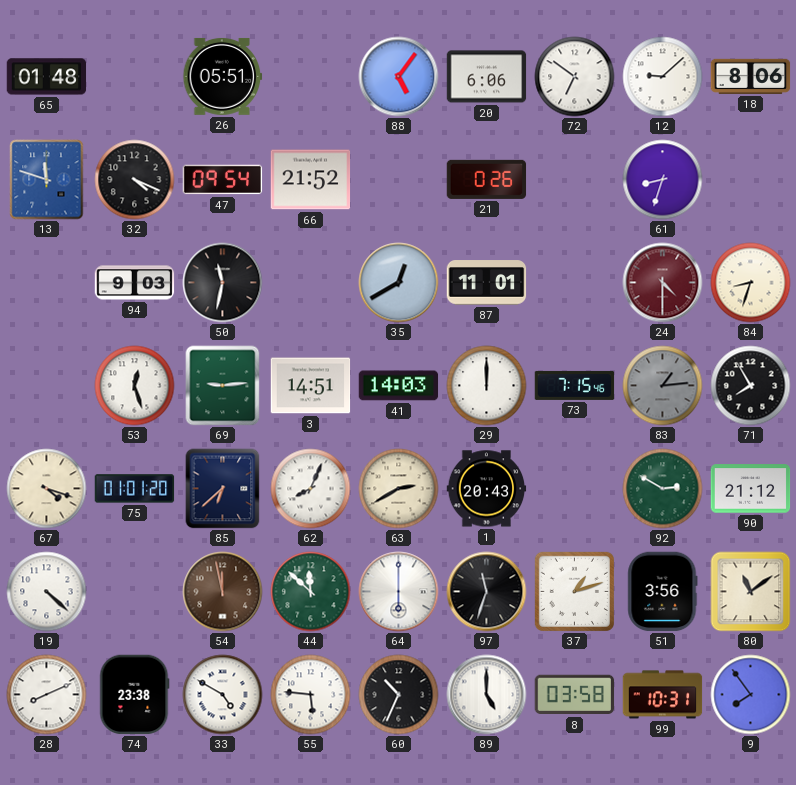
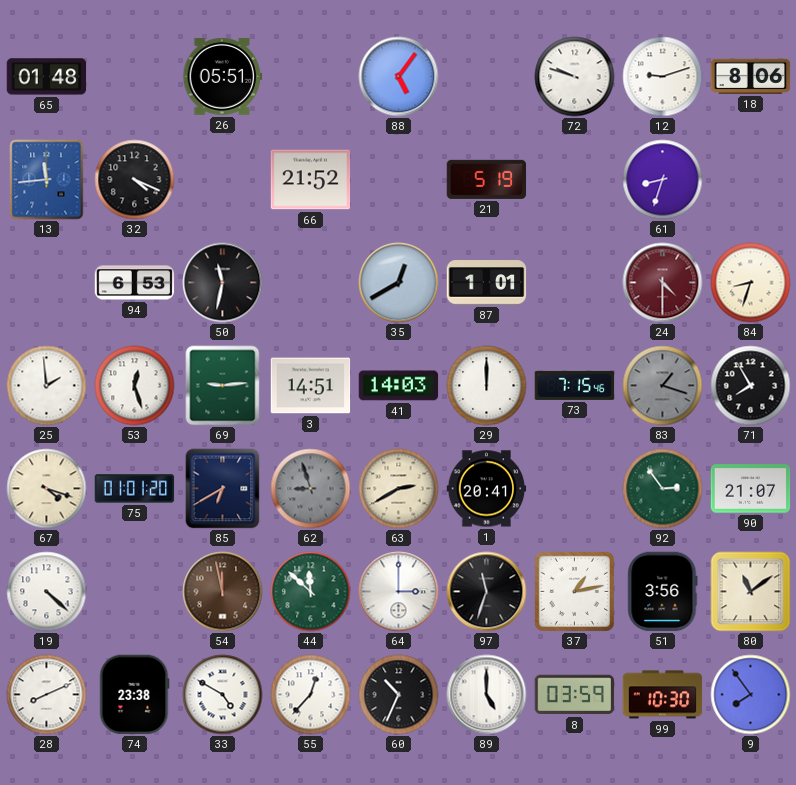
20: 6:06 -> none
72: 6:51 -> 9:48
12: 9:08 -> 9:12
13: 11:48 -> 11:44
47: 09:54 -> none
21: 0:26 -> 5:19
94: 9:03 -> 6:53
87: 11:01 -> 1:01
25: none -> 1:59
83: 1:14 -> 1:18
85: 6:38 -> 6:40
62: 8:04 -> 8:57
62 dial: white -> grey
1: 20:43 -> 20:41
92: 2:50 -> 2:54
90: 21:12 -> 21:07
64: 6:00 -> 3:00
37: 1:12 -> 1:13
55: 5:46 -> 12:37
8: 03:58 -> 03:59
99: 10:31 -> 10:30
